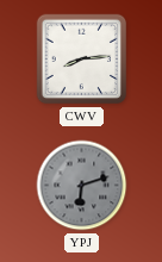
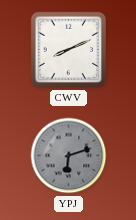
CWV: 8:14 -> 8:11
